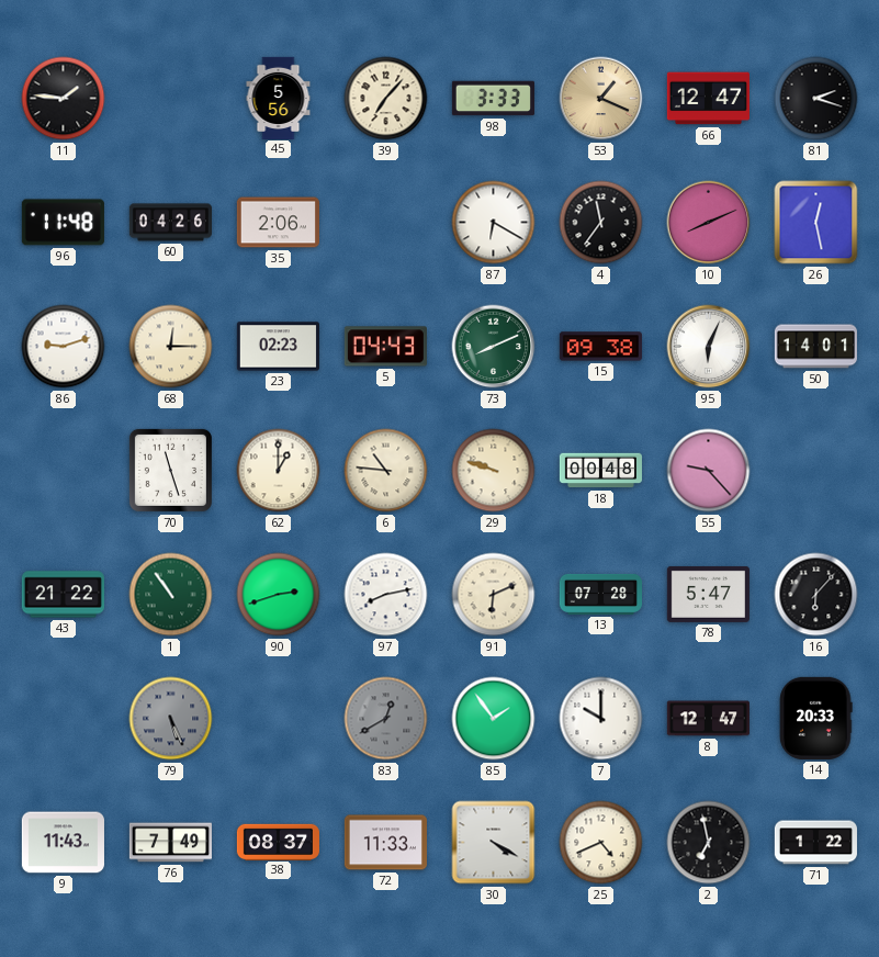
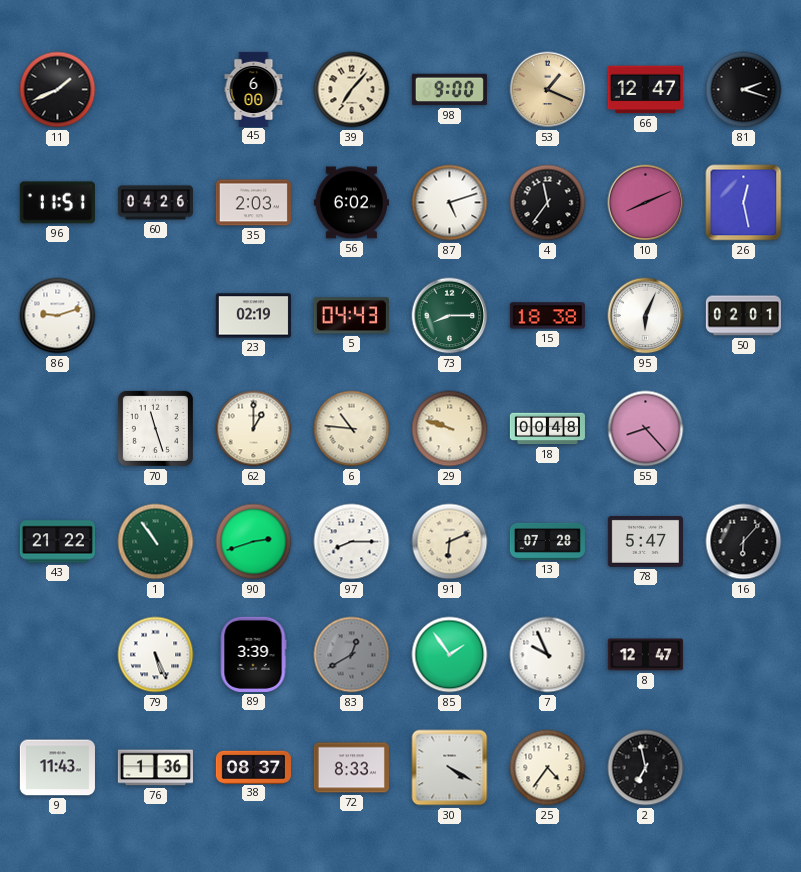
11: 1:46 -> 1:41
45: 5:56 -> 6:00
98: 3:33 -> 9:00
96: 11:48 -> 11:51
35: 2:06 -> 2:03
56: none -> 6:02
87: 6:20 -> 5:12
68: 12:15 -> none
23: 02:23 -> 02:19
73: 8:11 -> 8:15
15: 09:38 -> 18:38
50: 14:01 -> 02:01
55: 9:23 -> 8:23
97: 8:13 -> 8:15
79 dial: grey -> white
89: none -> 3:39
7: 10:00 -> 9:56
14: 20:33 -> none
76: 7:49 -> 1:36
72: 11:33 -> 8:33
25: 4:41 -> 4:36
71: 1:22 -> none
